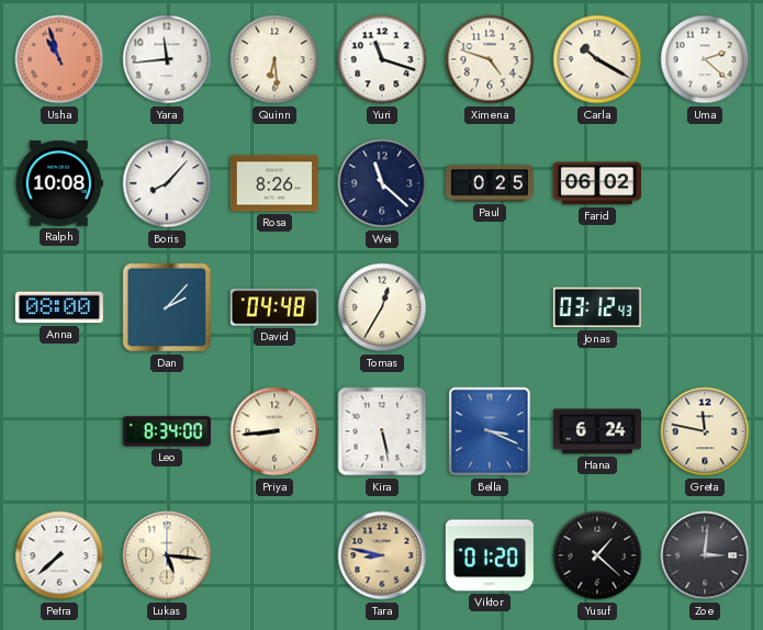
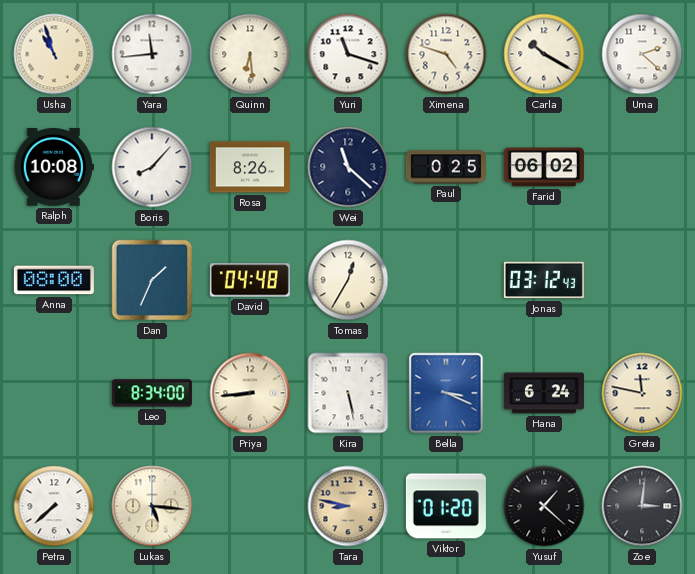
Usha dial: salmon -> cream
Dan: 2:07 -> 1:34
